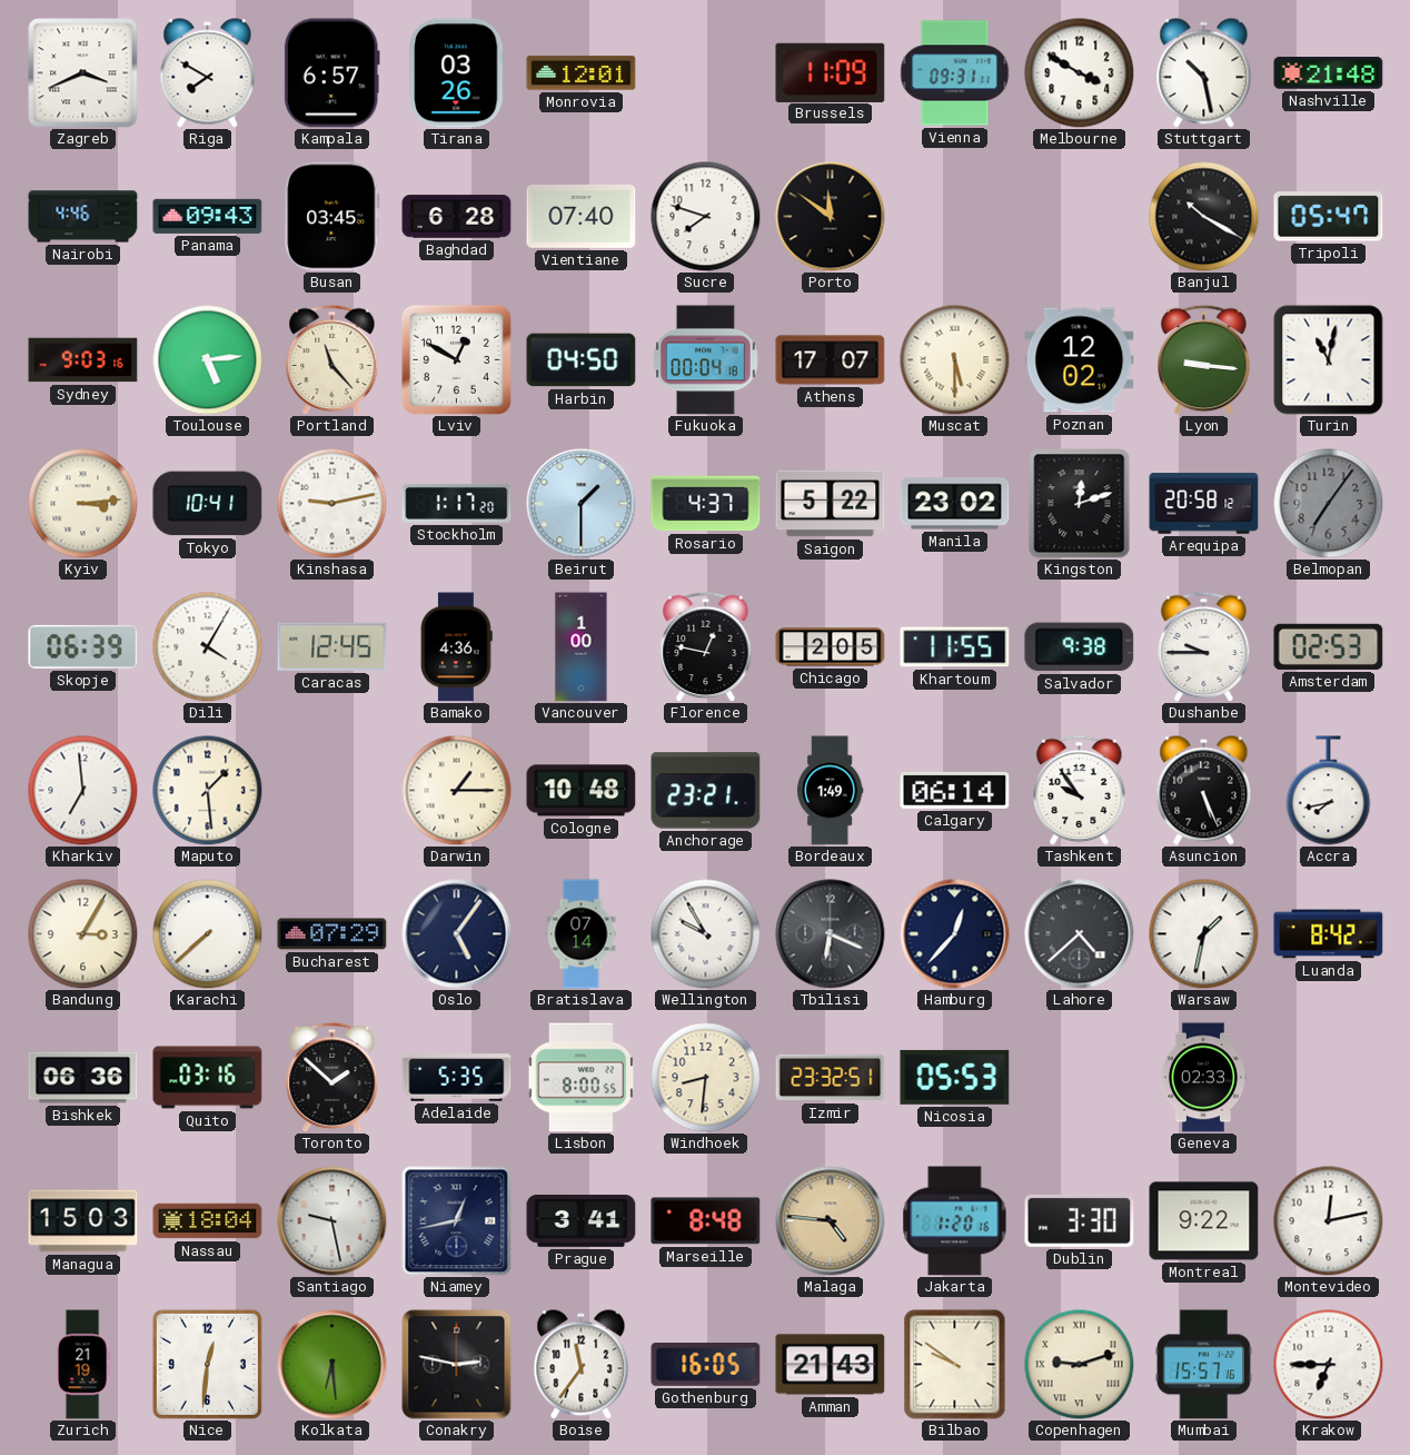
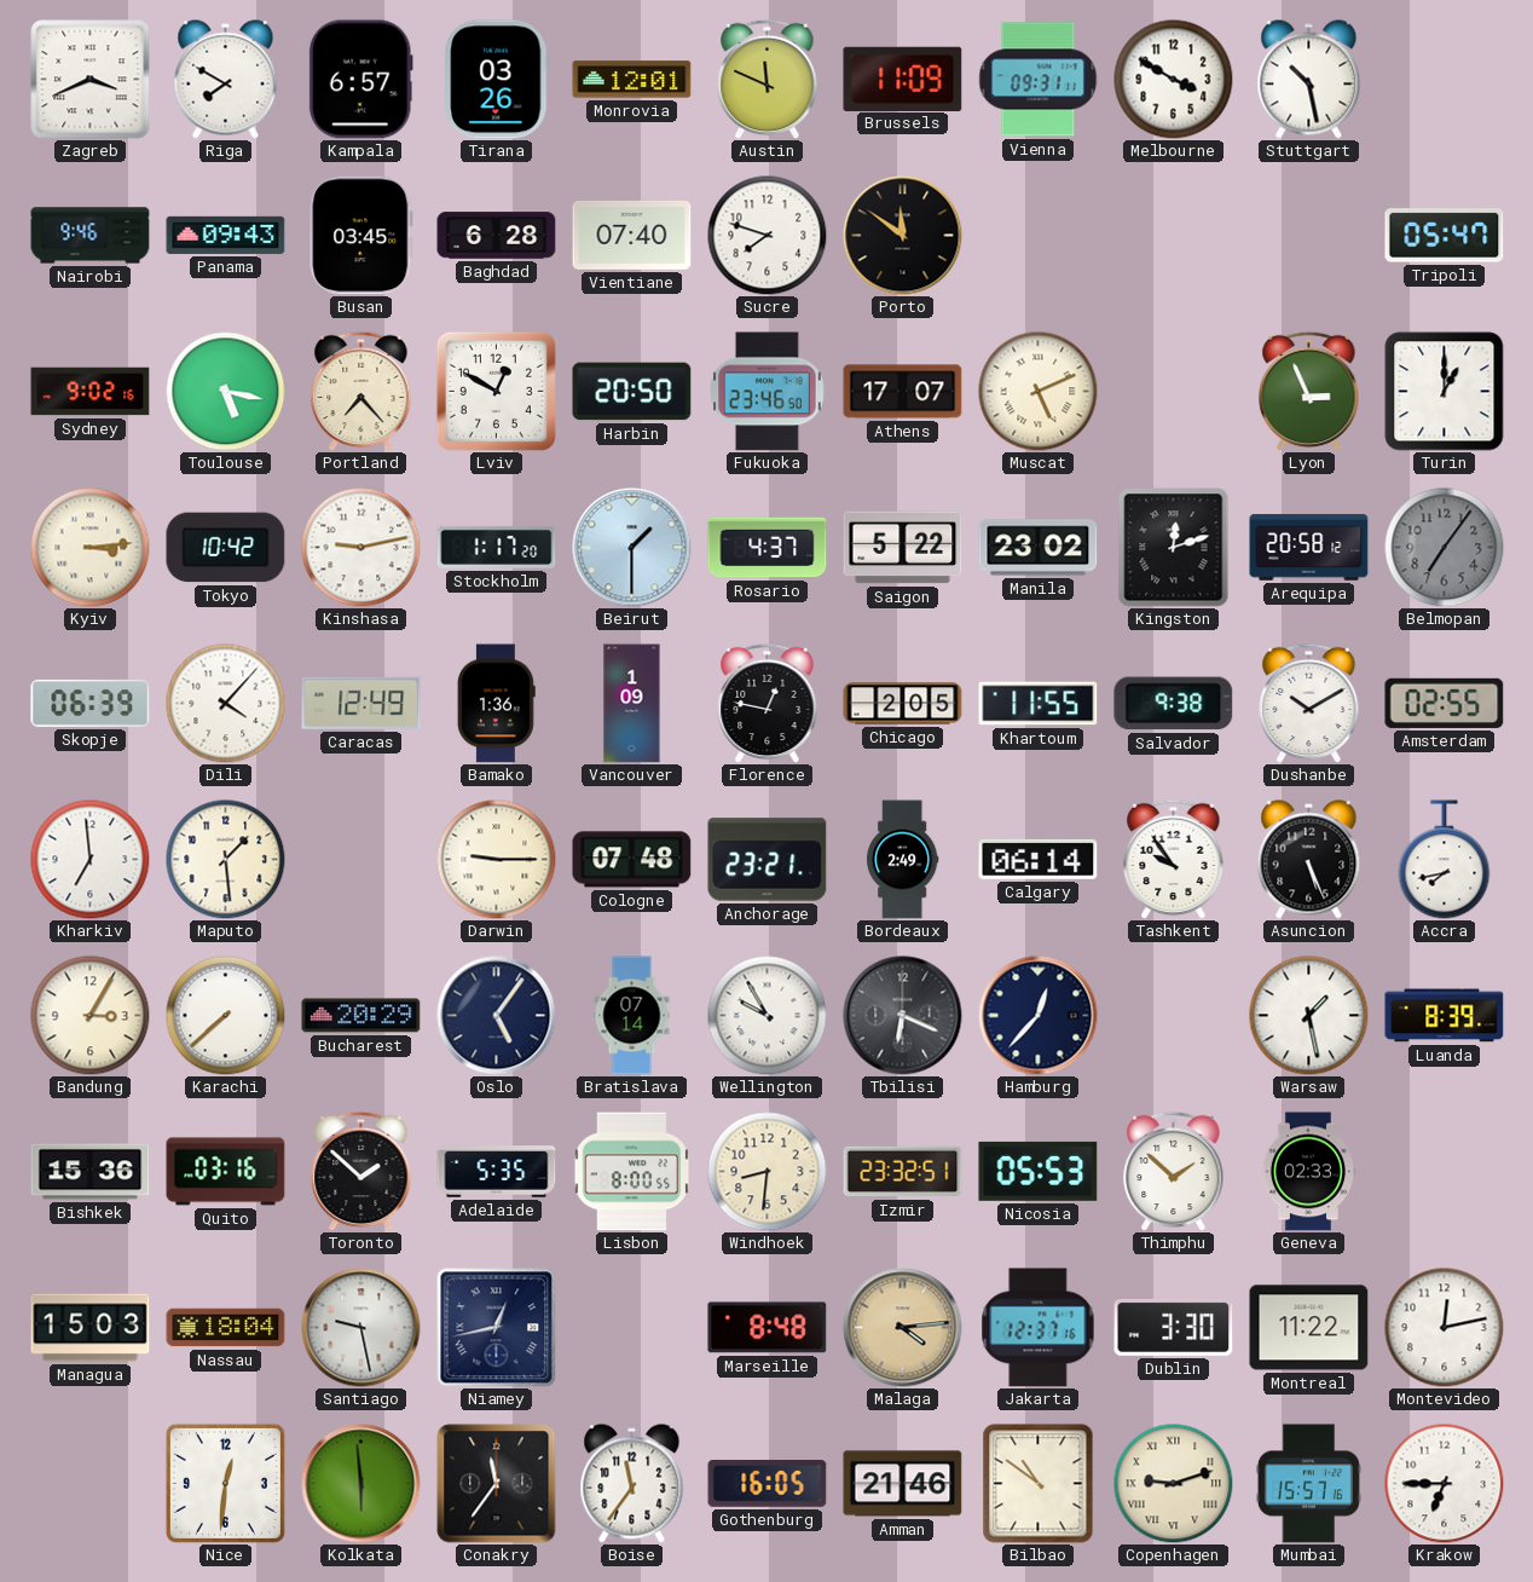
Austin: none -> 11:49
Nashville: 21:48 -> none
Nairobi: 4:46 -> 9:46
Banjul: 10:20 -> none
Sydney: 9:03 -> 9:02
Toulouse: 5:14 -> 5:17
Portland: 11:23 -> 7:23
Harbin: 04:50 -> 20:50
Fukuoka: 00:04 -> 23:46
Muscat: 5:30 -> 5:11
Poznan: 12:02 -> none
Lyon: 9:16 -> 2:56
Turin: 11:02 -> 1:00
Tokyo: 10:41 -> 10:42
Dili: 4:05 -> 4:07
Caracas: 12:45 -> 12:49
Bamako: 4:36 -> 1:36
Vancouver: 1:00 -> 1:09
Dushanbe: 9:45 -> 10:10
Amsterdam: 02:53 -> 02:55
Darwin: 1:15 -> 9:15
Cologne: 10:48 -> 07:48
Bordeaux: 1:49 -> 2:49
Bucharest: 07:29 -> 20:29
Lahore: 4:38 -> none
Warsaw: 1:32 -> 1:28
Luanda: 8:42 -> 8:39
Bishkek: 06:36 -> 15:36
Thimphu: none -> 1:52
Prague: 3:41 -> none
Malaga: 4:46 -> 4:14
Jakarta: 1:20 -> 12:37
Montreal: 9:22 -> 11:22
Zurich: 21:19 -> none
Kolkata: 6:29 -> 5:59
Conakry: 2:47 -> 11:36
Amman: 21:43 -> 21:46
Bilbao: 9:51 -> 10:51
